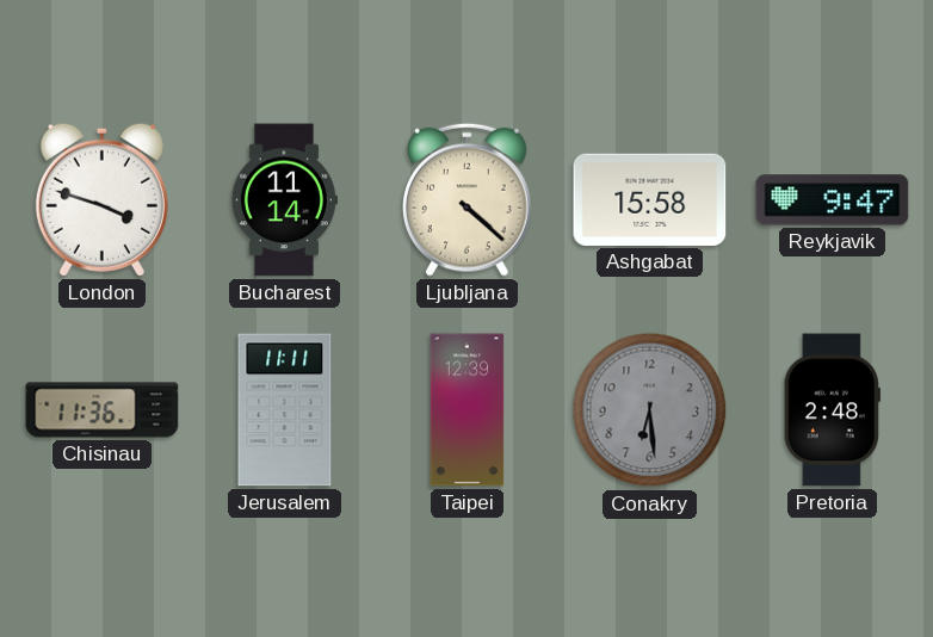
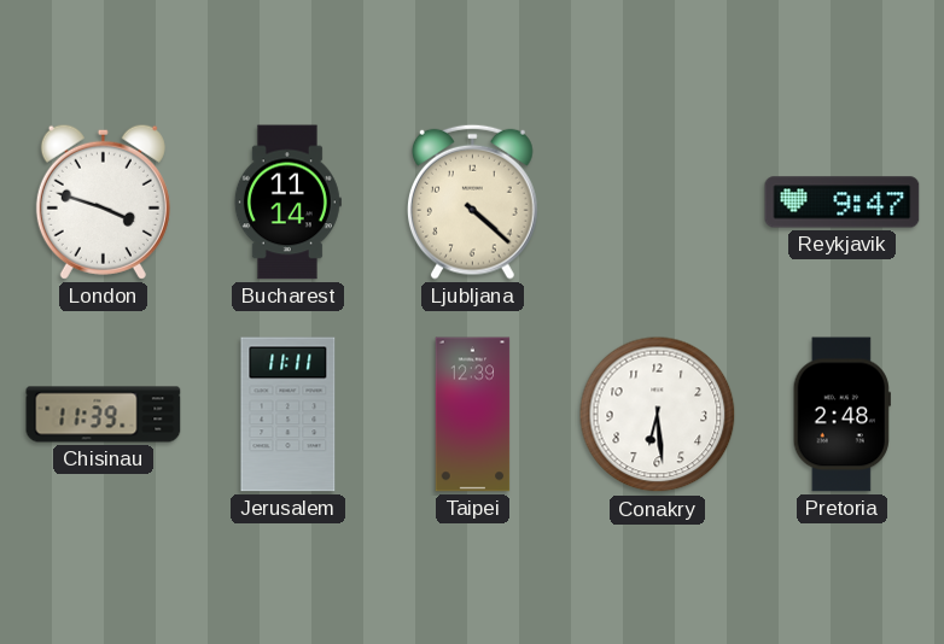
Ashgabat: 15:58 -> none
Chisinau: 11:36 -> 11:39
Conakry dial: grey -> white
